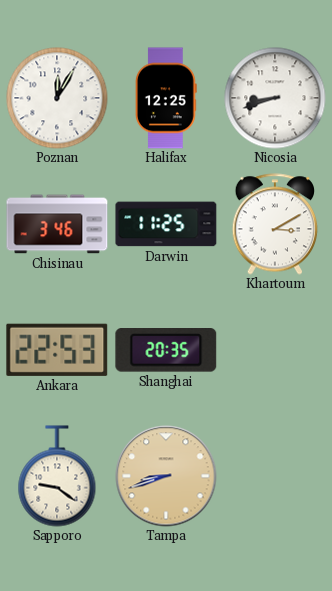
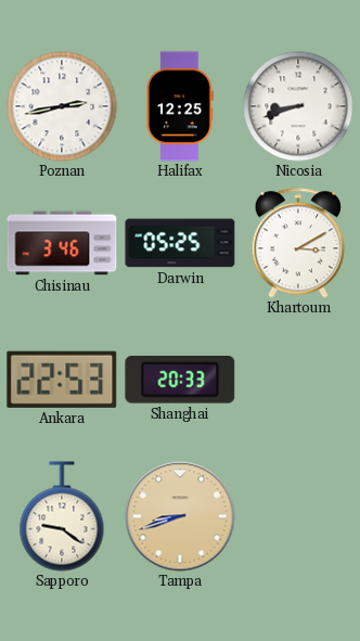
Poznan: 12:05 -> 2:43
Darwin: 11:25 -> 05:25
Shanghai: 20:35 -> 20:33
